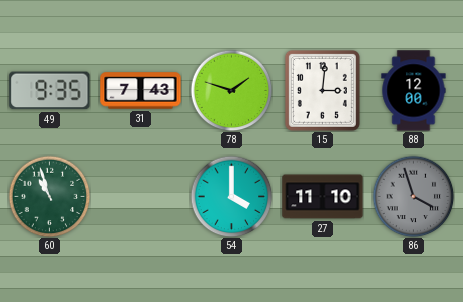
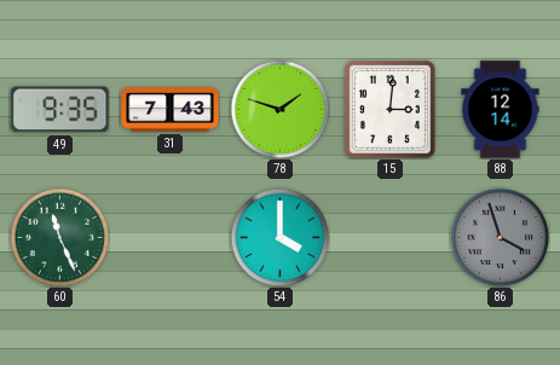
88: 12:00 -> 12:14
60: 10:57 -> 11:26
27: 11:10 -> none
